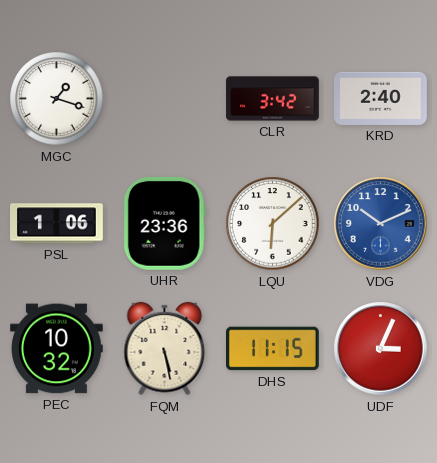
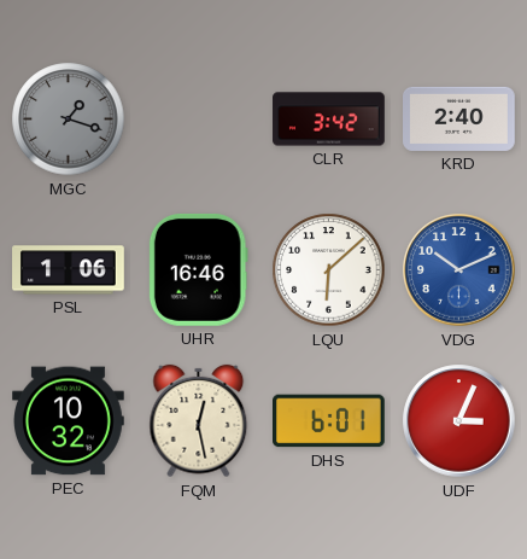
MGC dial: white -> grey
UHR: 23:36 -> 16:46
FQM: 5:28 -> 12:28
DHS: 11:15 -> 6:01
